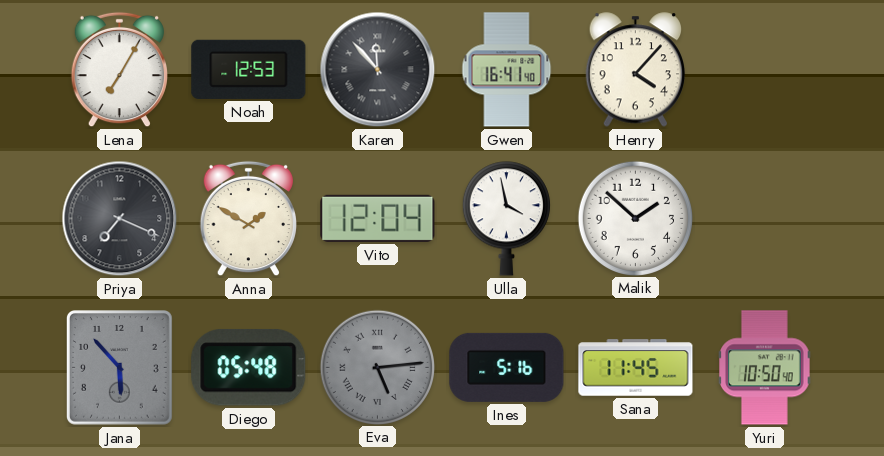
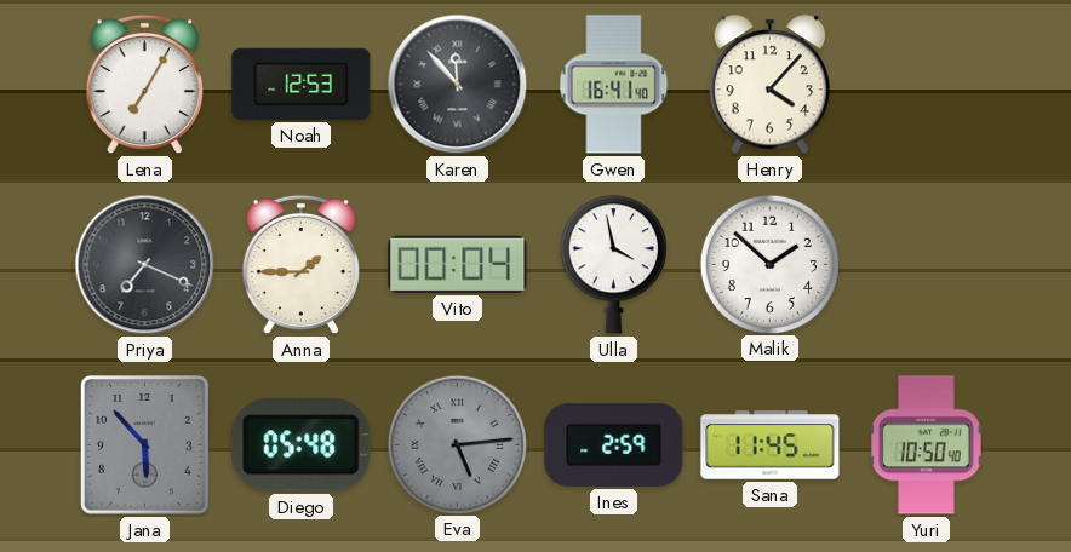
Anna: 1:50 -> 1:45
Vito: 12:04 -> 00:04
Ines: 5:16 -> 2:59
